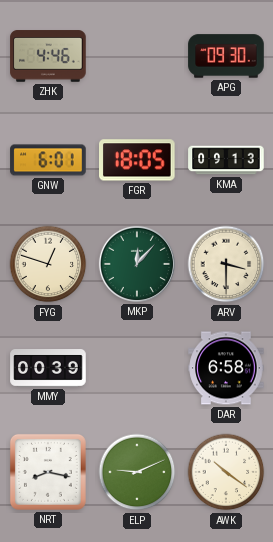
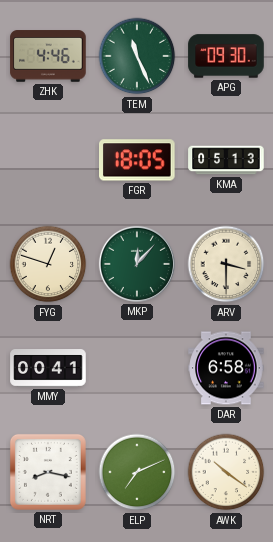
TEM: none -> 11:26
GNW: 6:01 -> none
KMA: 09:13 -> 05:13
MMY: 00:39 -> 00:41
ELP: 9:11 -> 7:11
